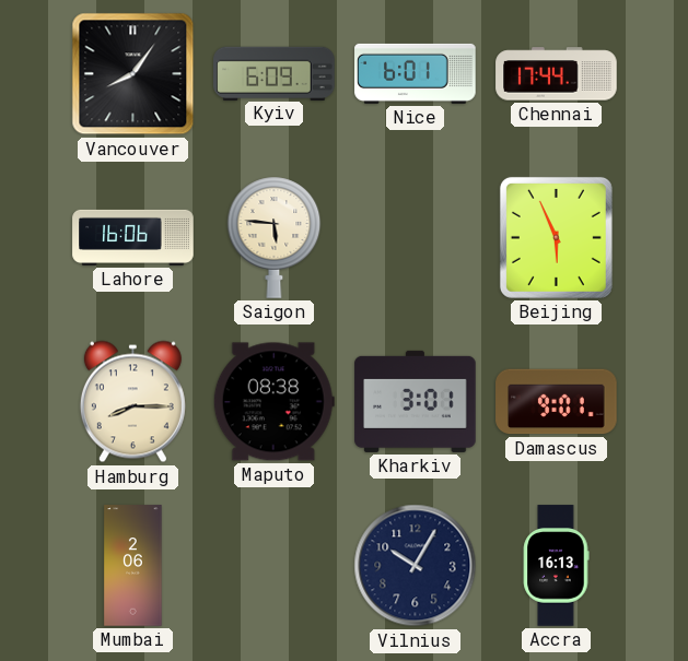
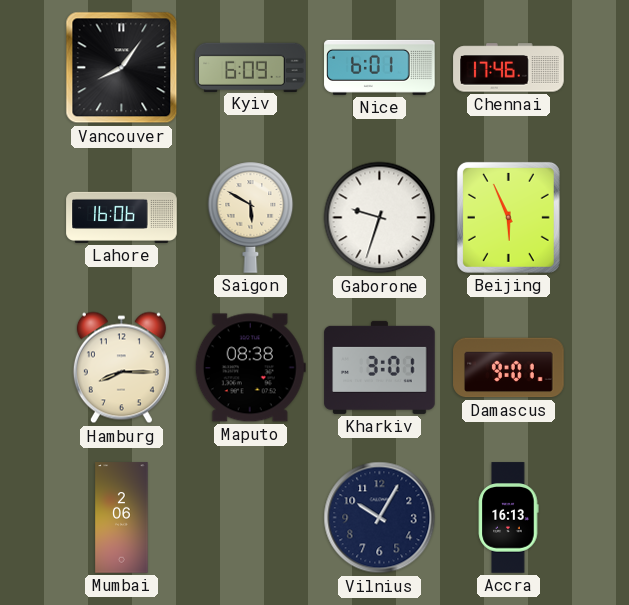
Chennai: 17:44 -> 17:46
Saigon: 5:46 -> 5:50
Gaborone: none -> 9:33
